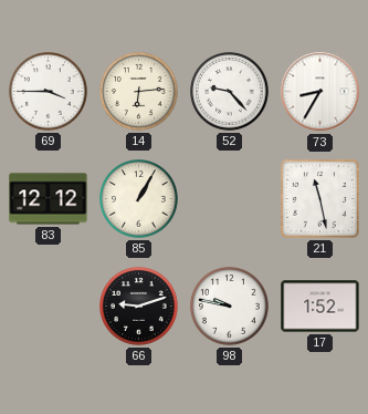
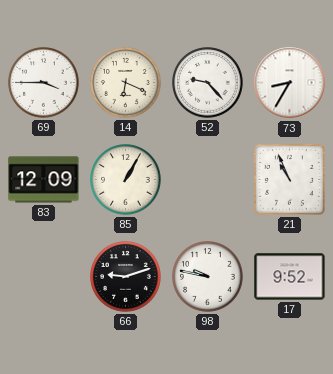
14: 6:14 -> 6:19
83: 12:12 -> 12:09
21: 11:28 -> 10:56
17: 1:52 -> 9:52
